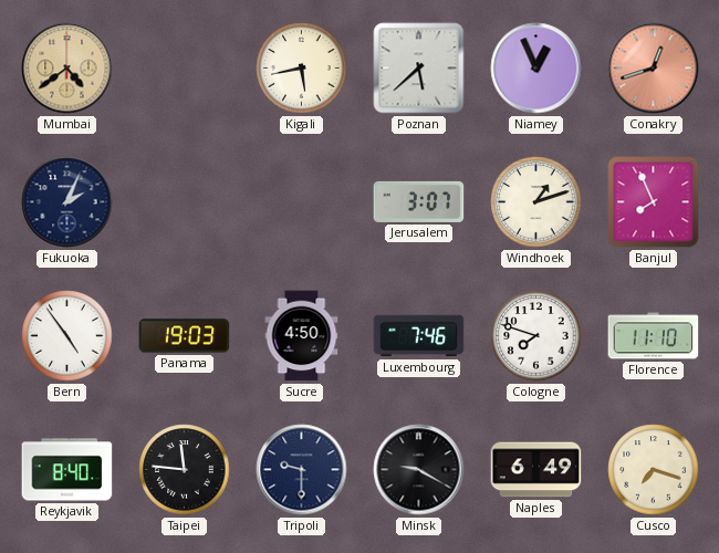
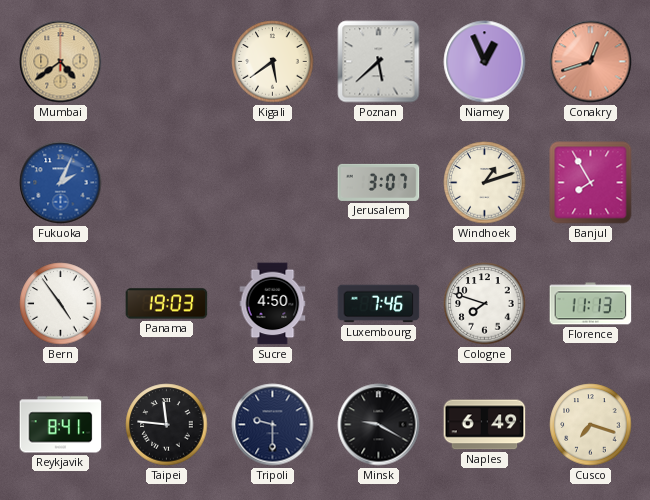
Kigali: 5:43 -> 5:39
Fukuoka dial: navy -> blue
Banjul: 7:56 -> 7:55
Florence: 11:10 -> 11:13
Reykjavik: 8:40 -> 8:41
